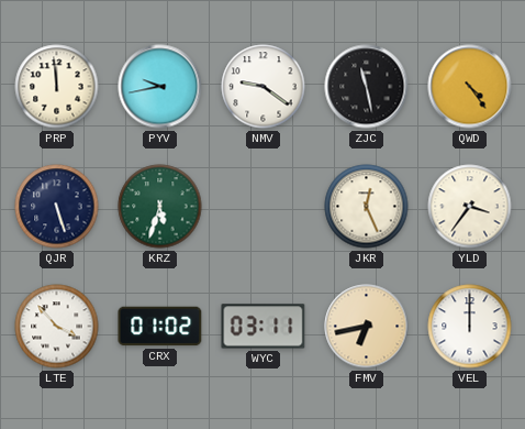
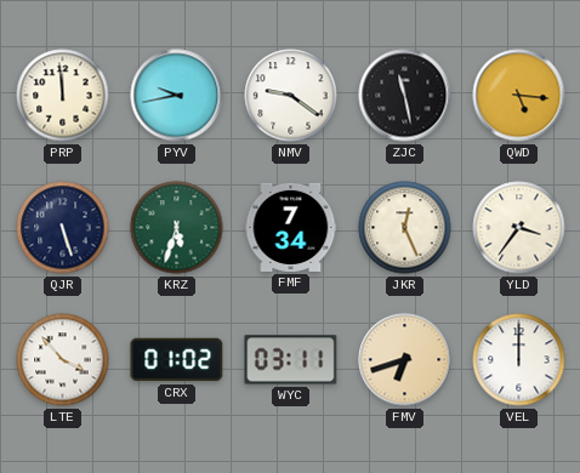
QWD: 4:24 -> 5:16
FMF: none -> 7:34
FMV: 6:43 -> 6:42
